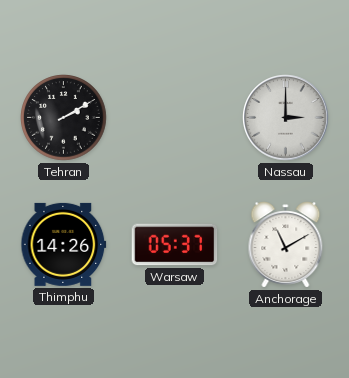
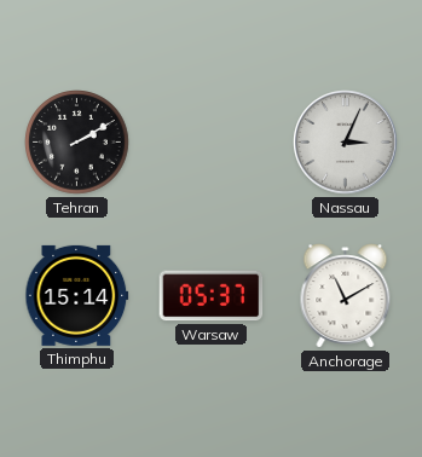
Nassau: 3:00 -> 3:04
Thimphu: 14:26 -> 15:14
